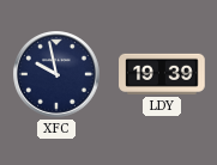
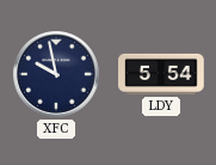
LDY: 19:39 -> 5:54
